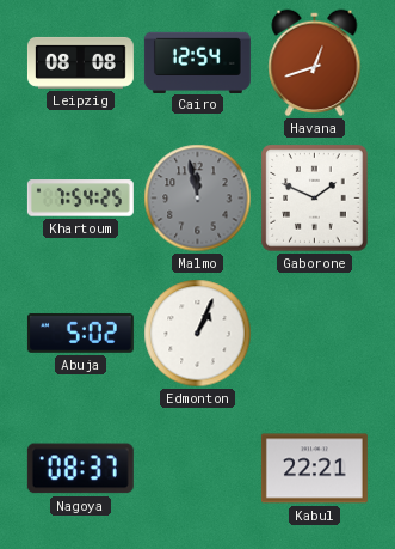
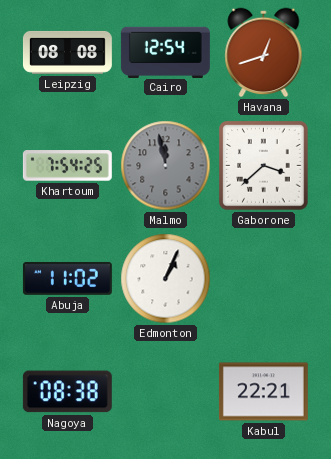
Gaborone: 1:49 -> 3:38
Abuja: 5:02 -> 11:02
Nagoya: 08:37 -> 08:38
